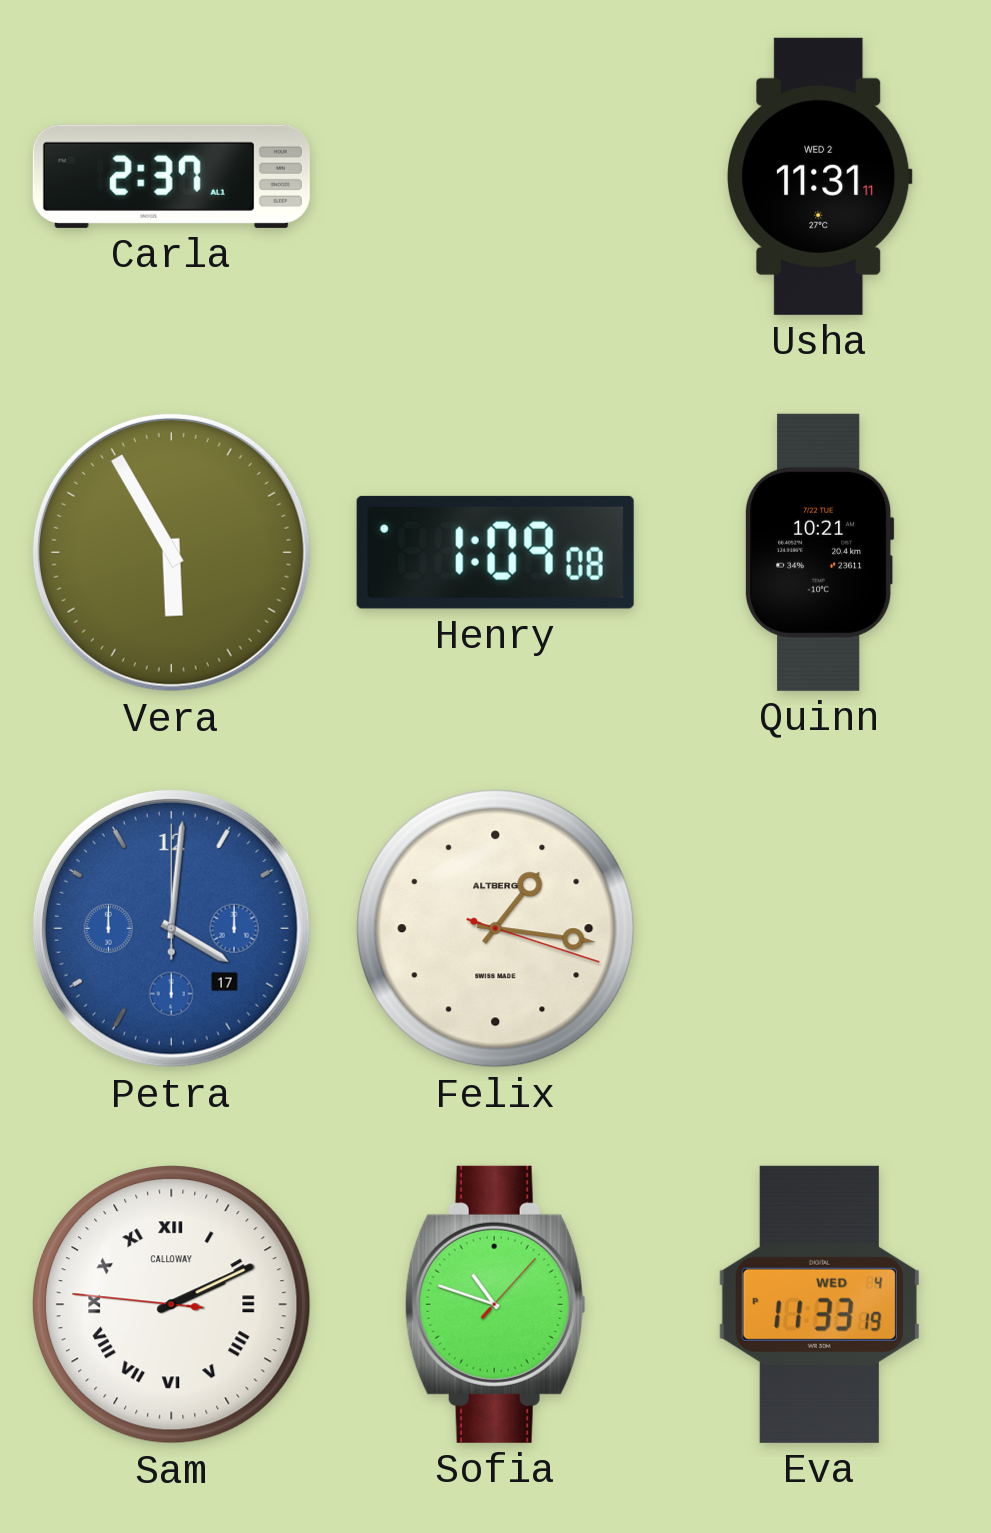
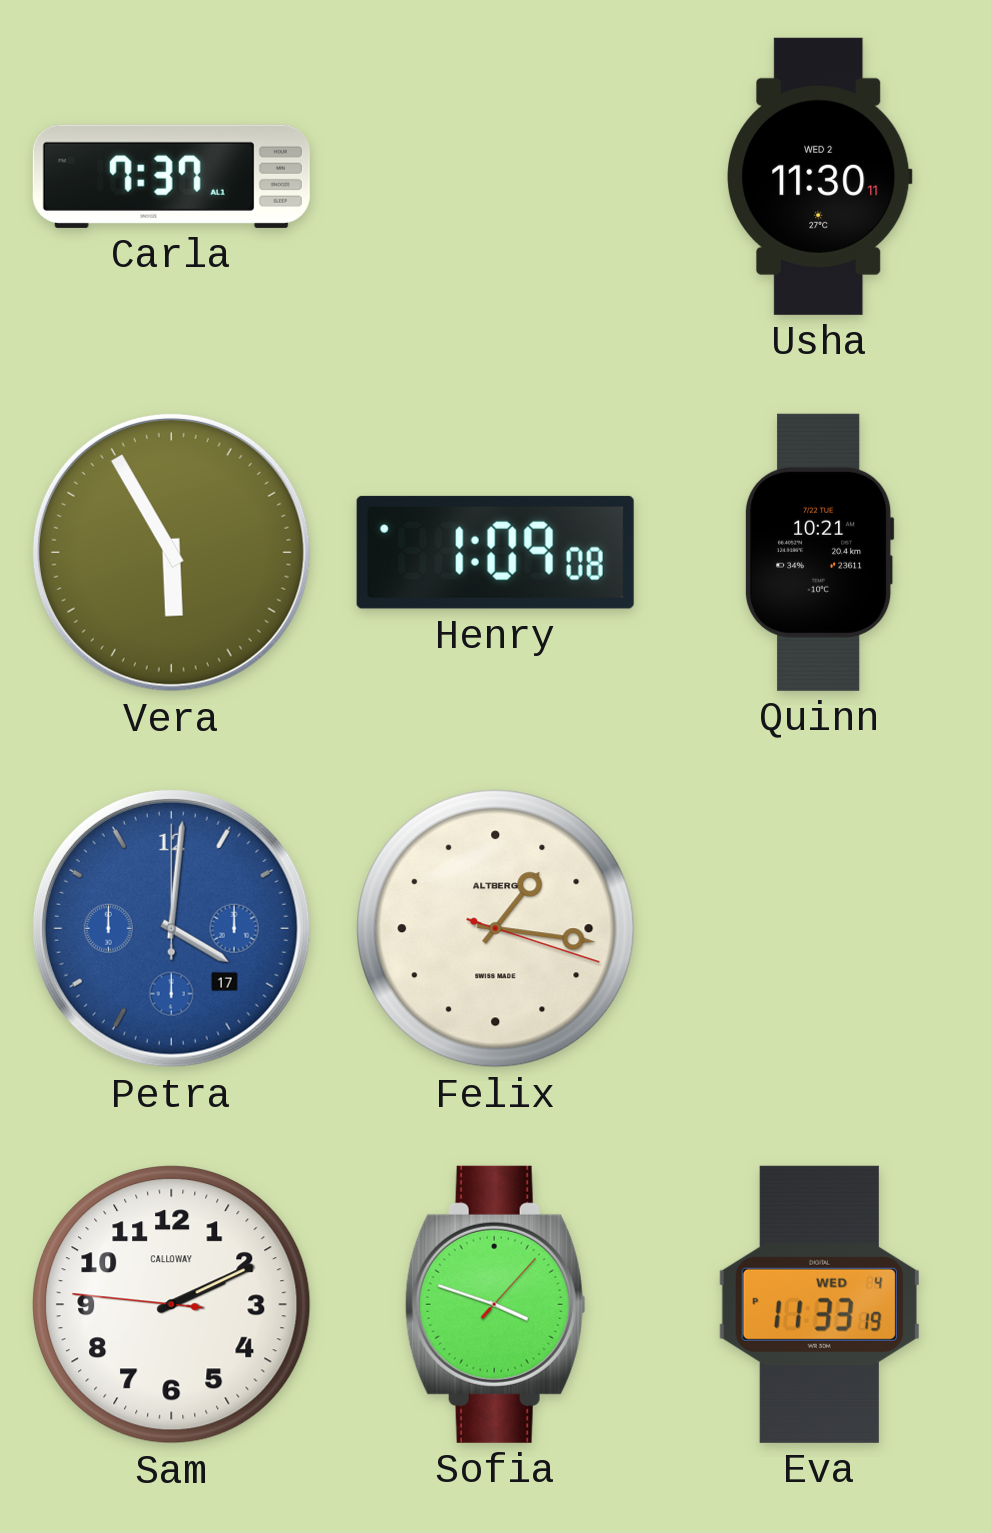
Carla: 2:37 -> 7:37
Usha: 11:31 -> 11:30
Sam numerals: Roman -> Arabic
Sofia: 10:48 -> 3:48
